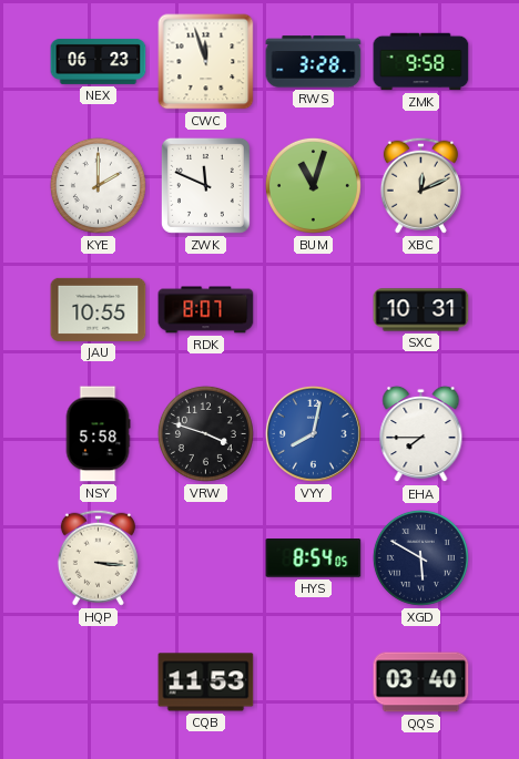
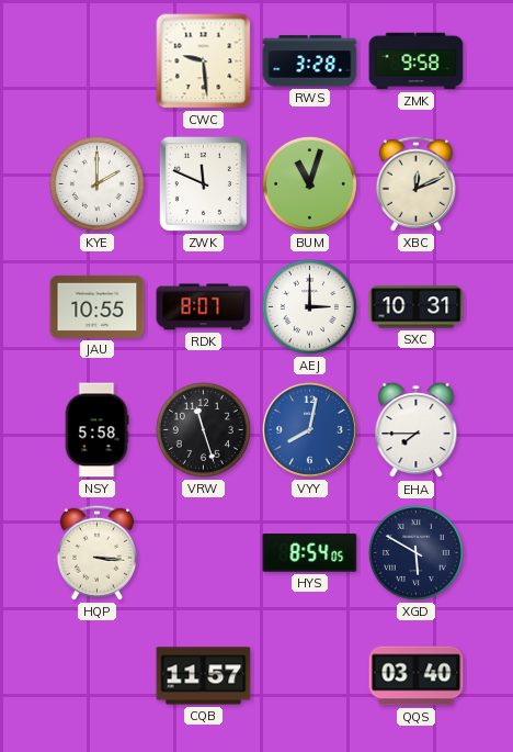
NEX: 06:23 -> none
CWC: 11:57 -> 9:29
AEJ: none -> 3:00
VRW: 3:48 -> 11:27
CQB: 11:53 -> 11:57
